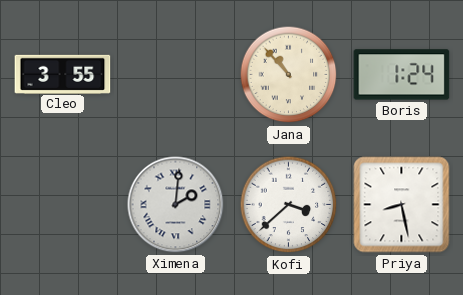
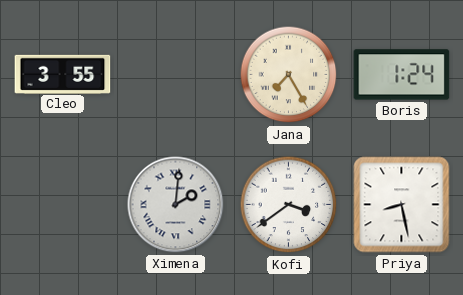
Jana: 10:53 -> 7:25
Kofi: 3:38 -> 3:39
